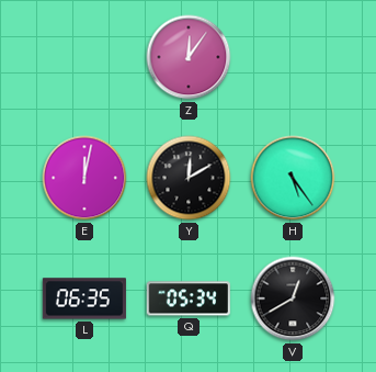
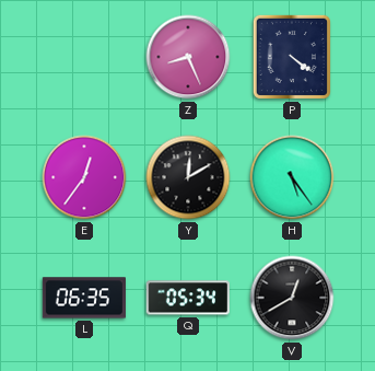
Z: 12:06 -> 8:26
P: none -> 4:21
E: 12:02 -> 12:36
